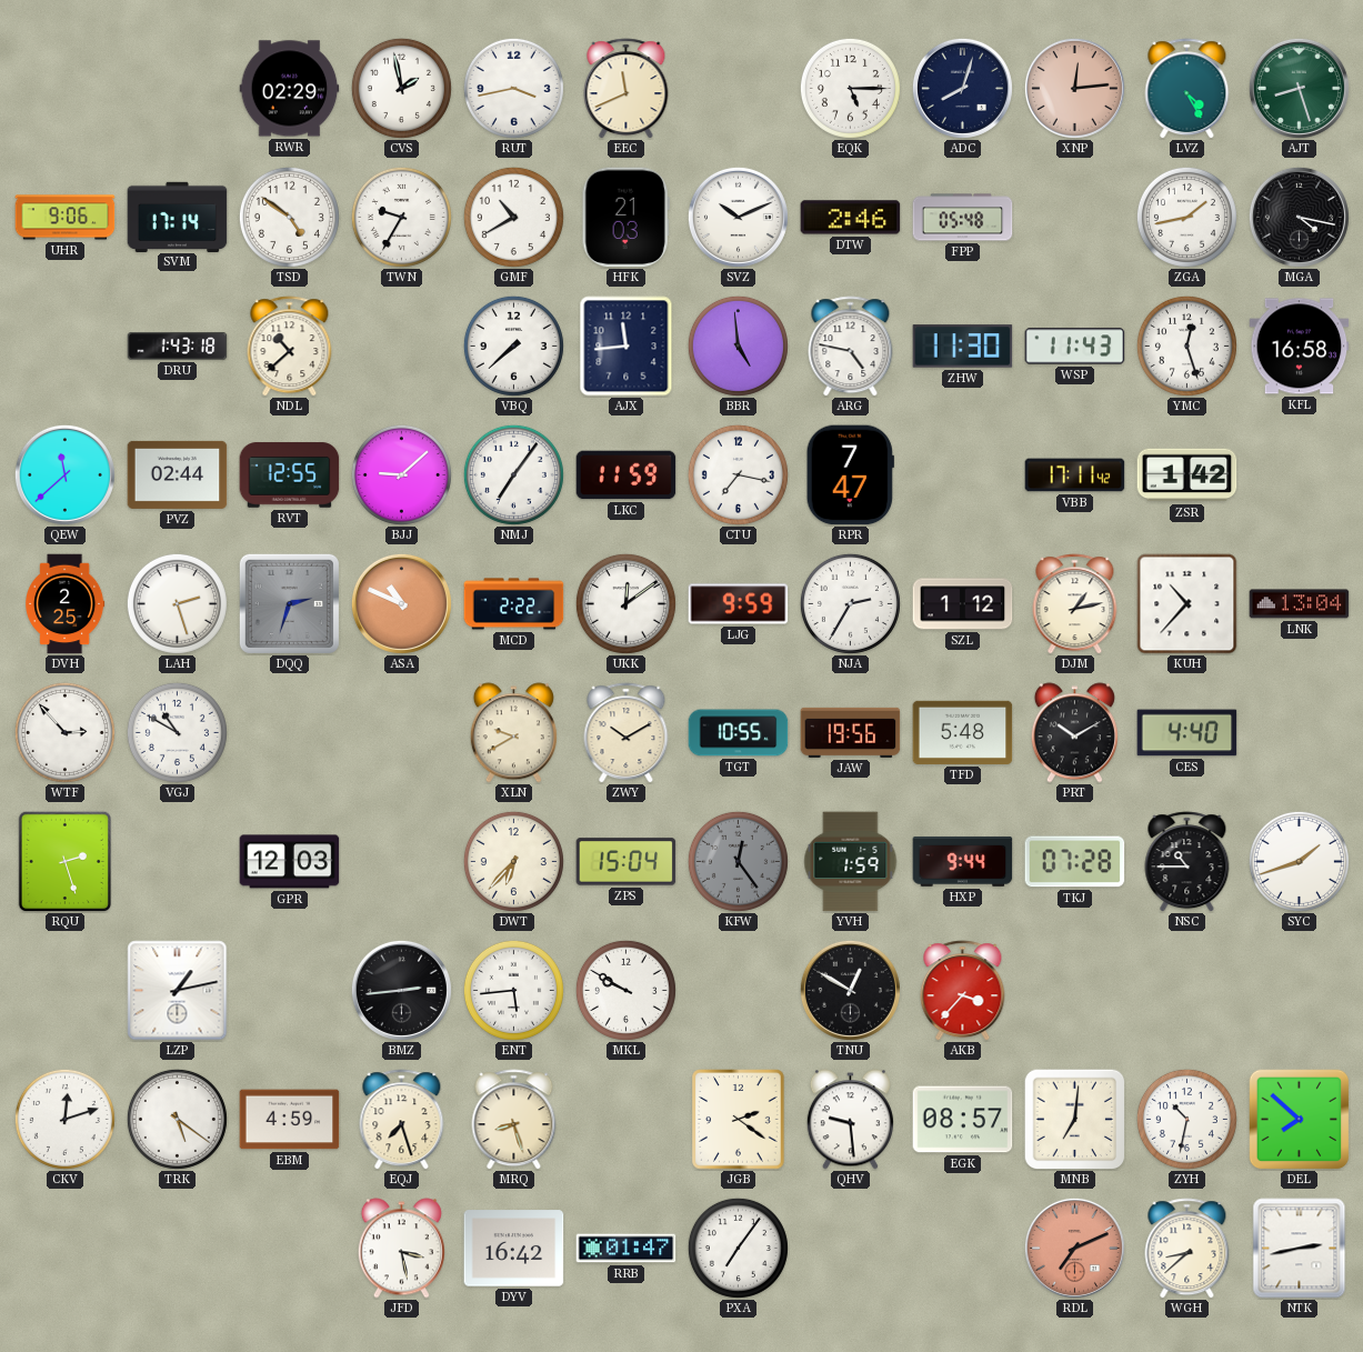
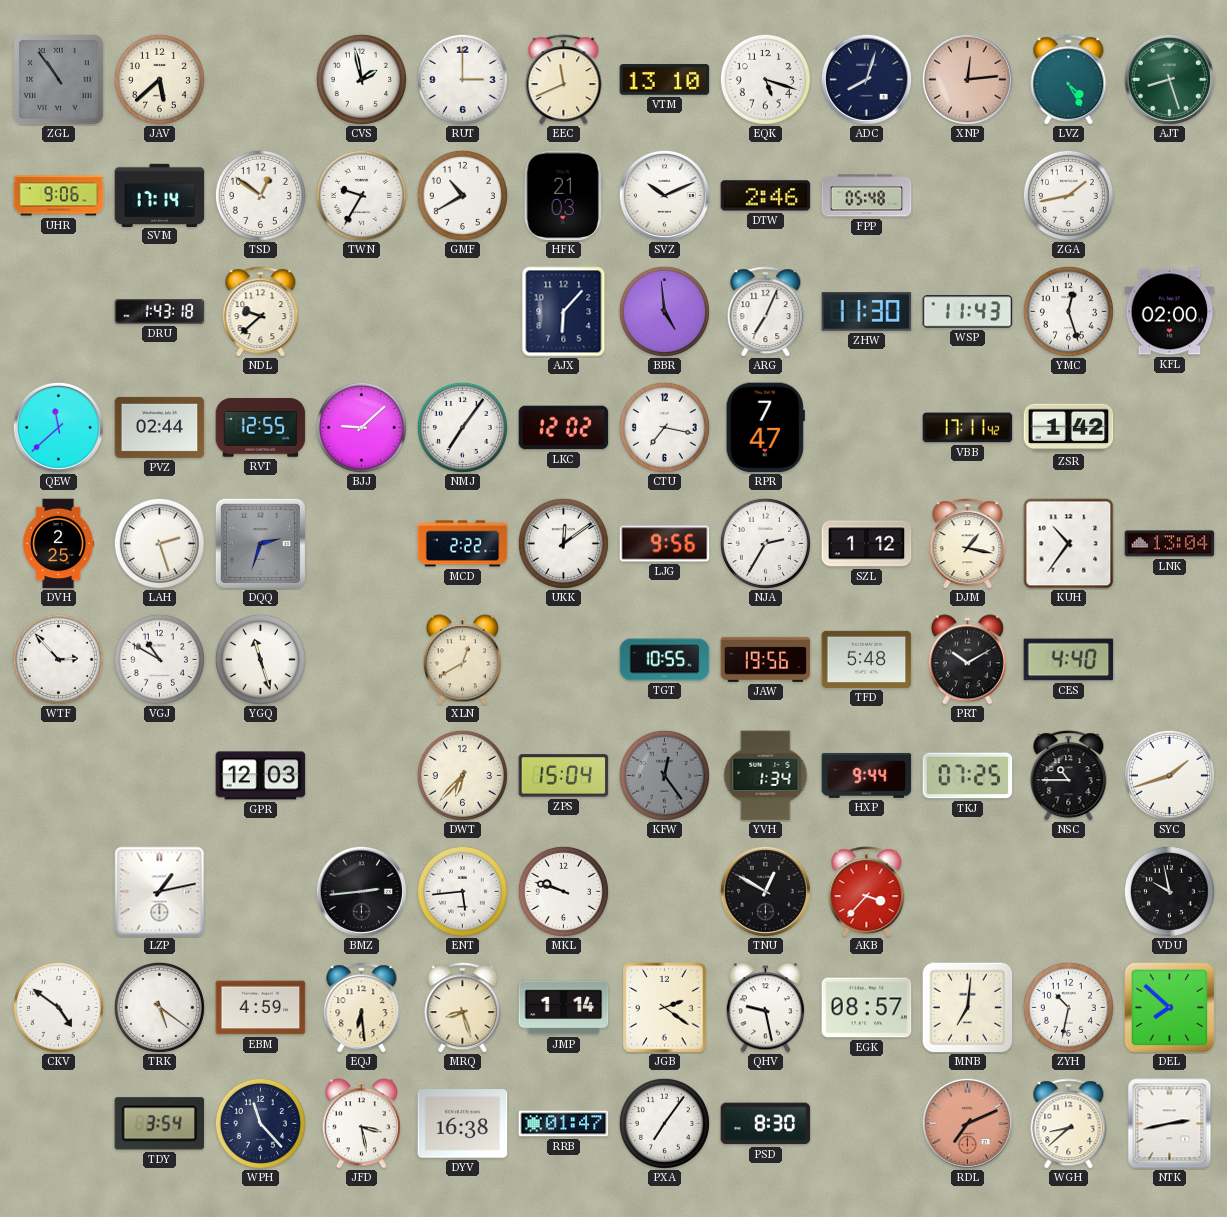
ZGL: none -> 10:54
JAV: none -> 5:38
RWR: 02:29 -> none
RUT: 3:43 -> 3:00
VTM: none -> 13:10
EQK: 5:15 -> 5:18
TSD: 4:51 -> 12:51
MGA: 4:17 -> none
NDL: 10:38 -> 9:38
VBQ: 7:38 -> none
AJX: 11:44 -> 6:07
ARG: 4:47 -> 7:04
KFL: 16:58 -> 02:00
LKC: 11:59 -> 12:02
ASA: 10:49 -> none
LJG: 9:59 -> 9:56
DJM: 1:13 -> 1:17
KUH: 10:37 -> 10:36
YGQ: none -> 11:27
XLN: 9:40 -> 12:40
ZWY: 10:10 -> none
RQU: 2:27 -> none
YVH: 1:59 -> 1:34
TKJ: 07:28 -> 07:25
MKL: 9:50 -> 9:48
VDU: none -> 9:58
CKV: 12:12 -> 4:51
EQJ: 7:27 -> 6:29
JMP: none -> 1:14
QHV: 9:29 -> 9:28
TDY: none -> 3:54
WPH: none -> 11:23
DYV: 16:42 -> 16:38
PSD: none -> 8:30
